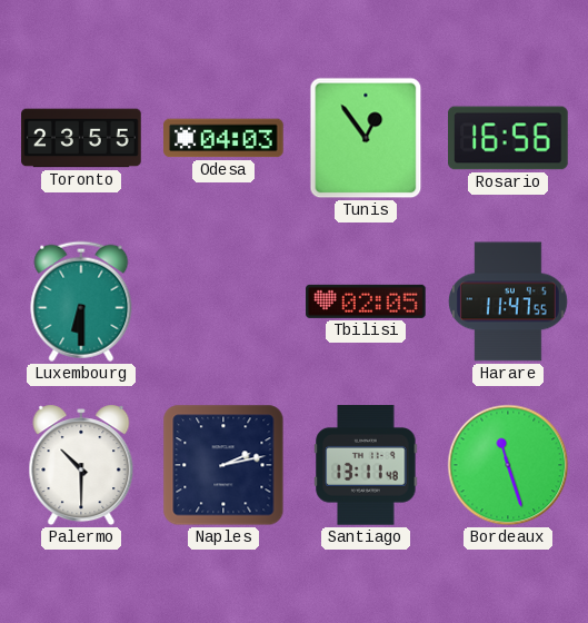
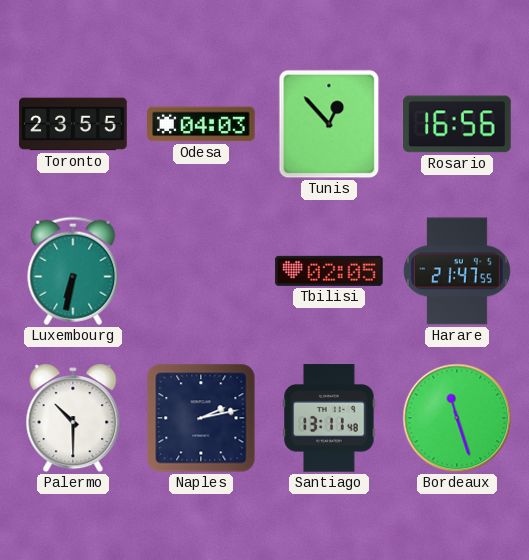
Tunis: 12:54 -> 12:53
Luxembourg: 6:30 -> 6:32
Harare: 11:47 -> 21:47
